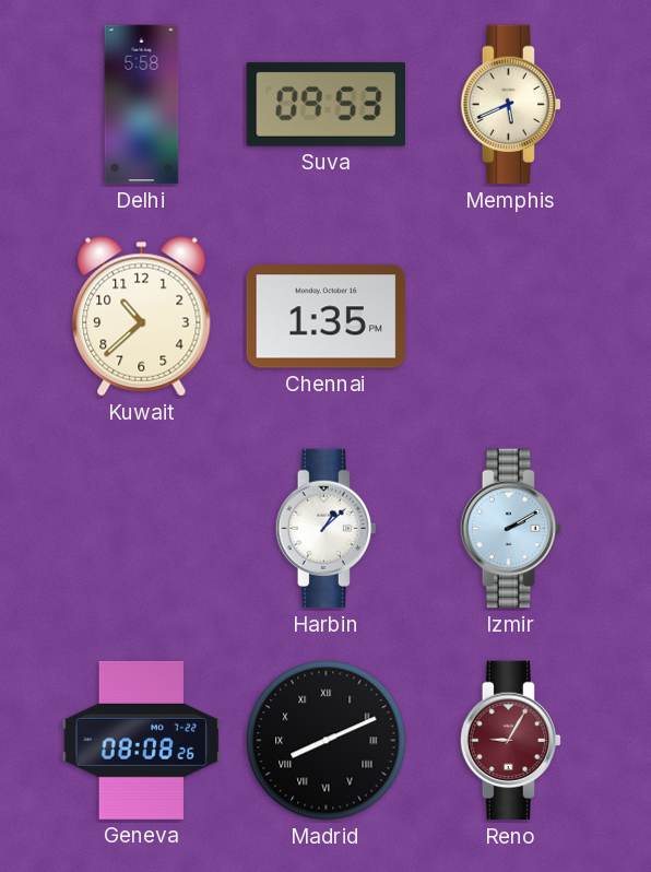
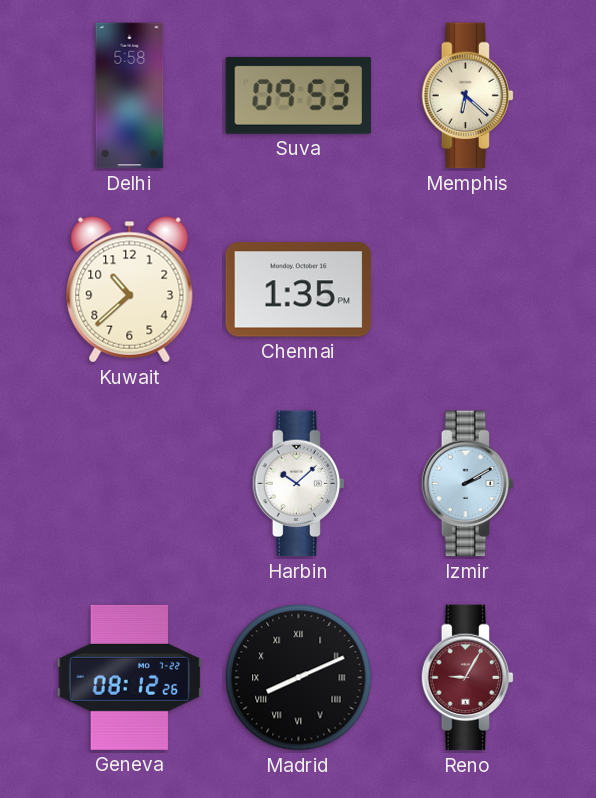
Memphis: 5:41 -> 6:22
Harbin: 1:08 -> 10:08
Geneva: 08:08 -> 08:12
